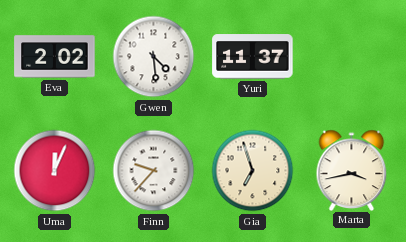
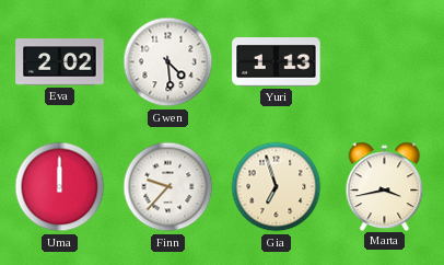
Yuri: 11:37 -> 1:13
Uma: 12:04 -> 12:00
